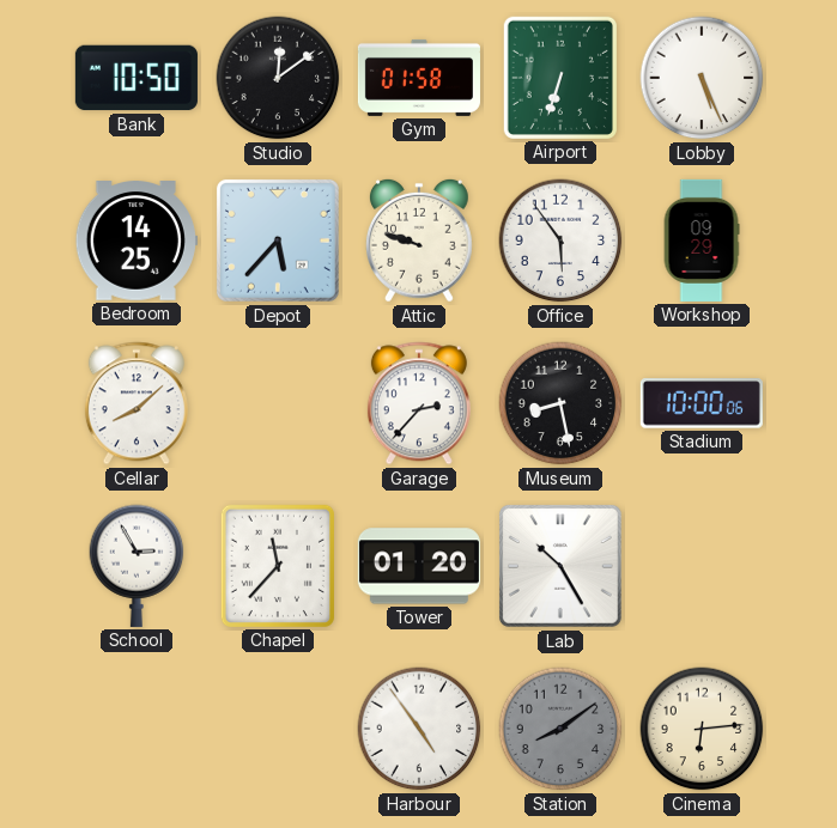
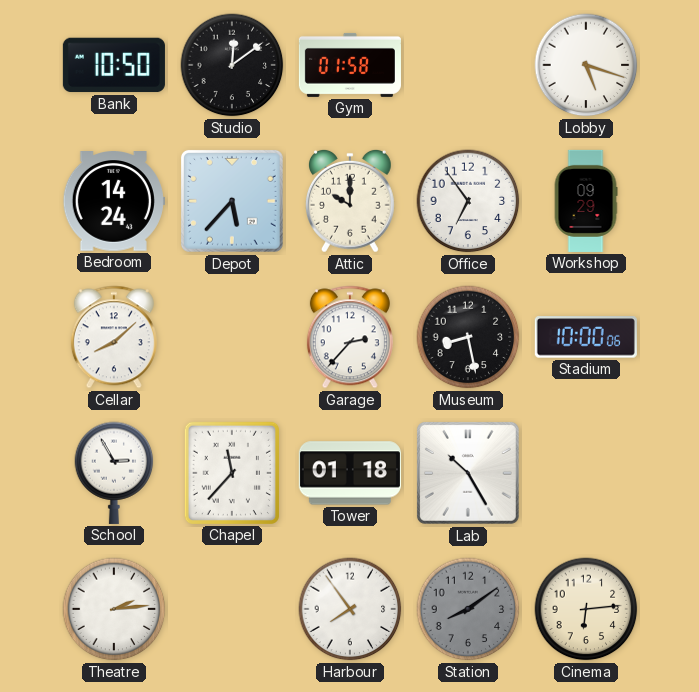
Airport: 6:33 -> none
Lobby: 5:26 -> 5:18
Bedroom: 14:25 -> 14:24
Attic: 9:48 -> 10:00
Office: 5:54 -> 6:54
Tower: 01:20 -> 01:18
Theatre: none -> 2:14
Harbour: 4:54 -> 7:54
